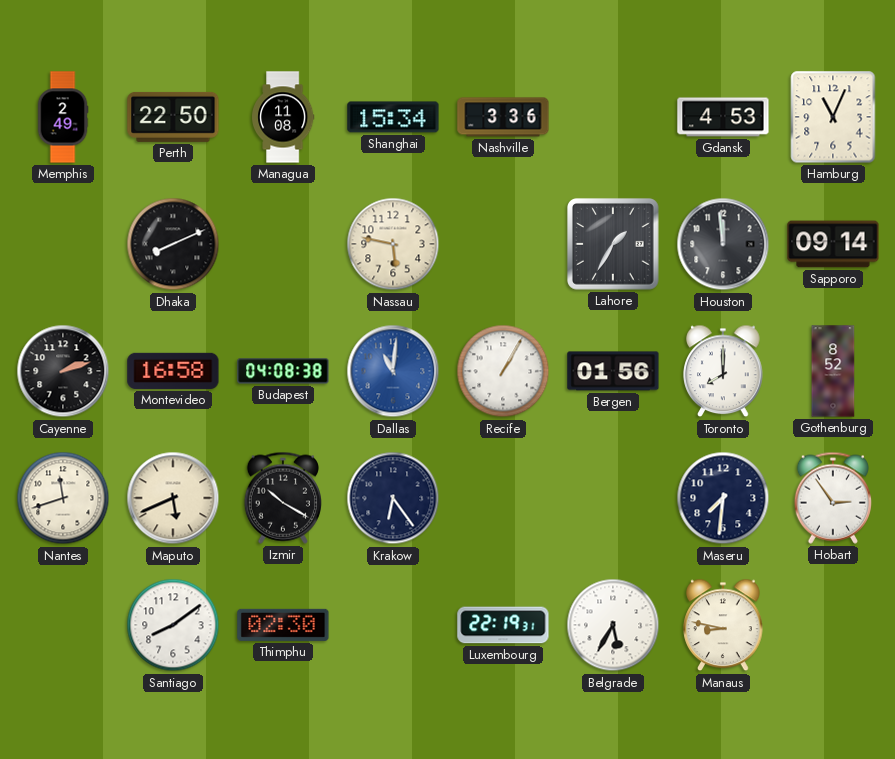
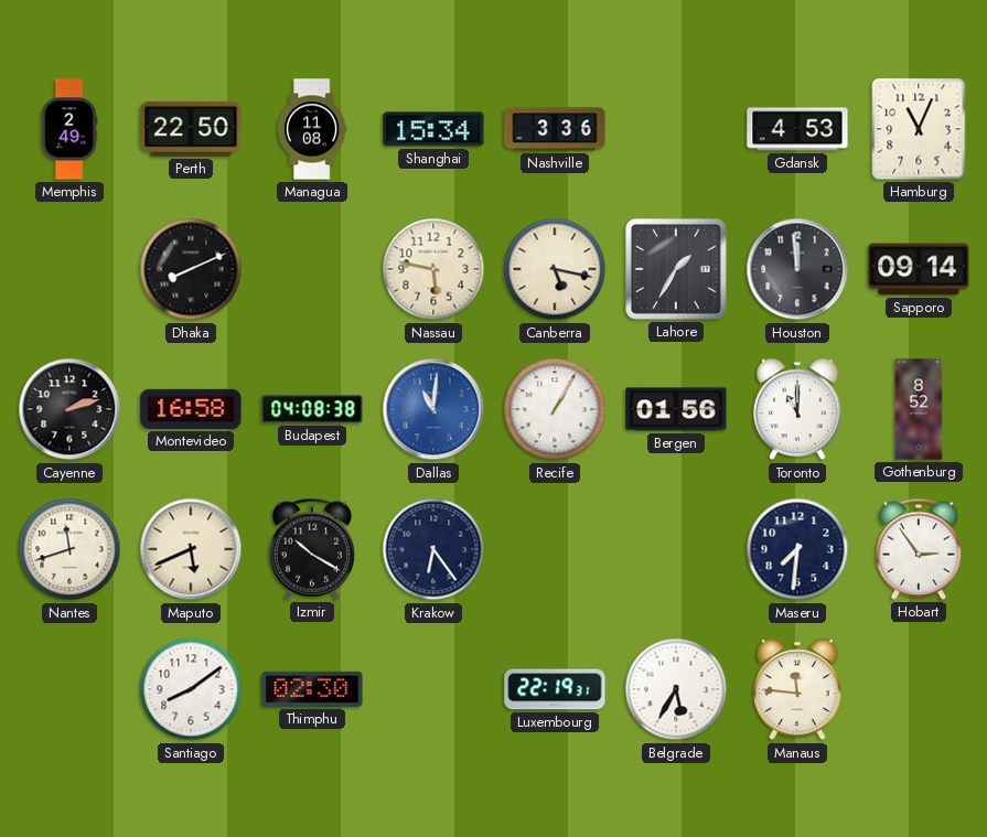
Canberra: none -> 5:17
Toronto: 8:00 -> 11:00
Manaus: 8:47 -> 11:46
